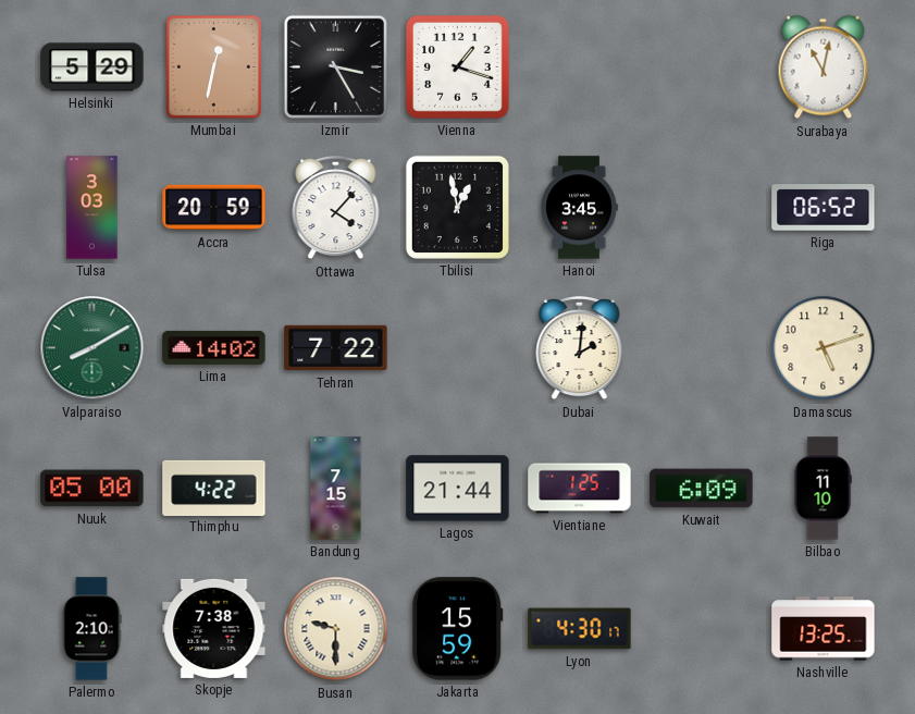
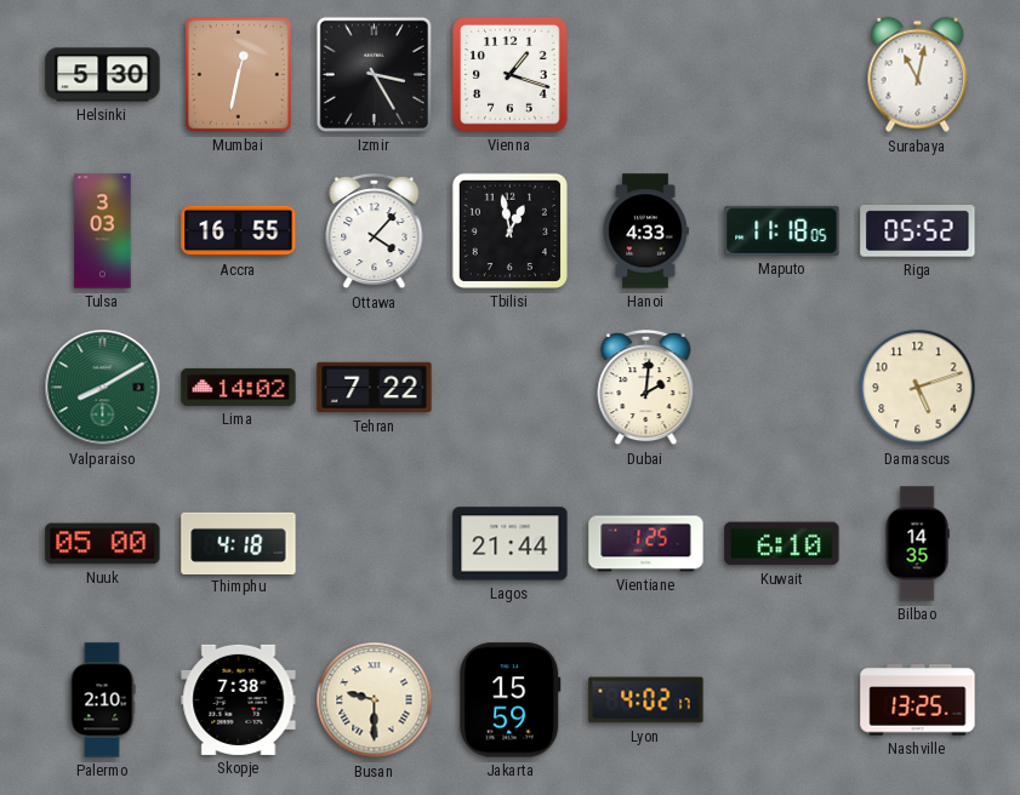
Helsinki: 5:29 -> 5:30
Accra: 20:59 -> 16:55
Hanoi: 3:45 -> 4:33
Maputo: none -> 11:18
Riga: 06:52 -> 05:52
Thimphu: 4:22 -> 4:18
Bandung: 7:15 -> none
Kuwait: 6:09 -> 6:10
Bilbao: 11:10 -> 14:35
Lyon: 4:30 -> 4:02
